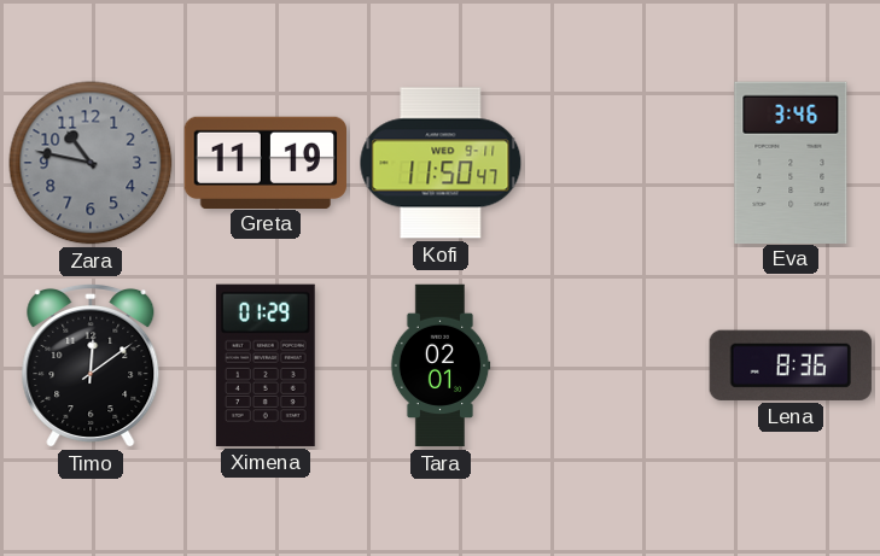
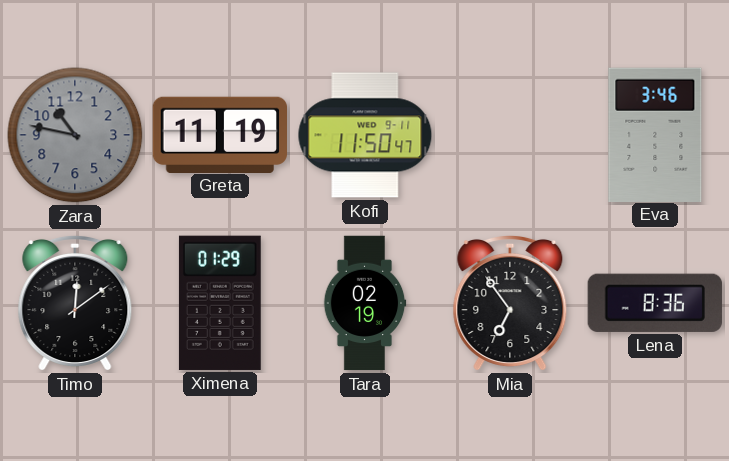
Tara: 02:01 -> 02:19
Mia: none -> 6:54
